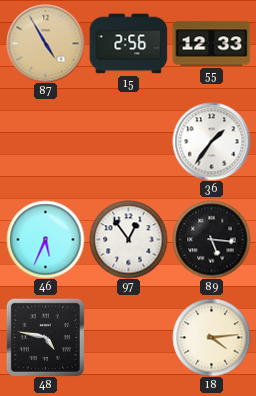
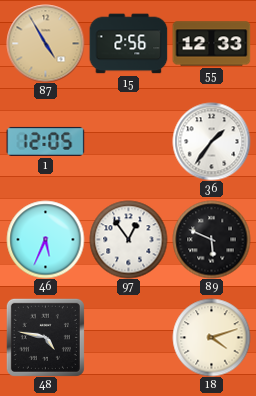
1: none -> 12:05
89: 5:16 -> 5:49
18: 4:14 -> 4:12
